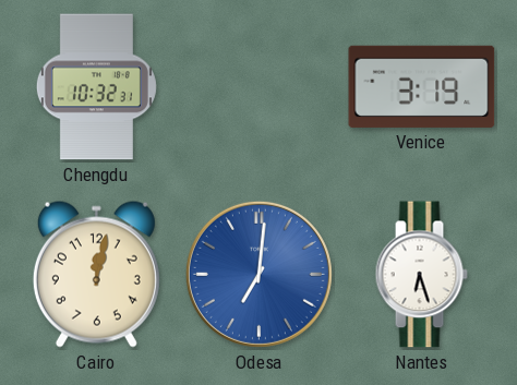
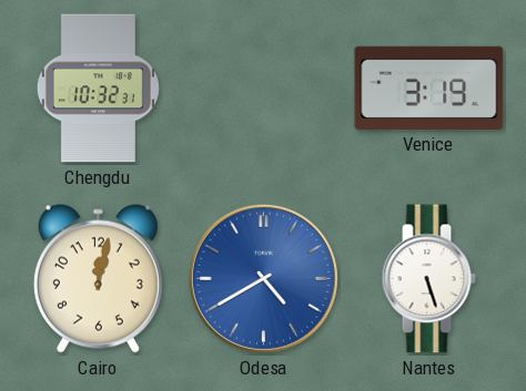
Odesa: 7:01 -> 4:40
Nantes: 6:27 -> 5:27
